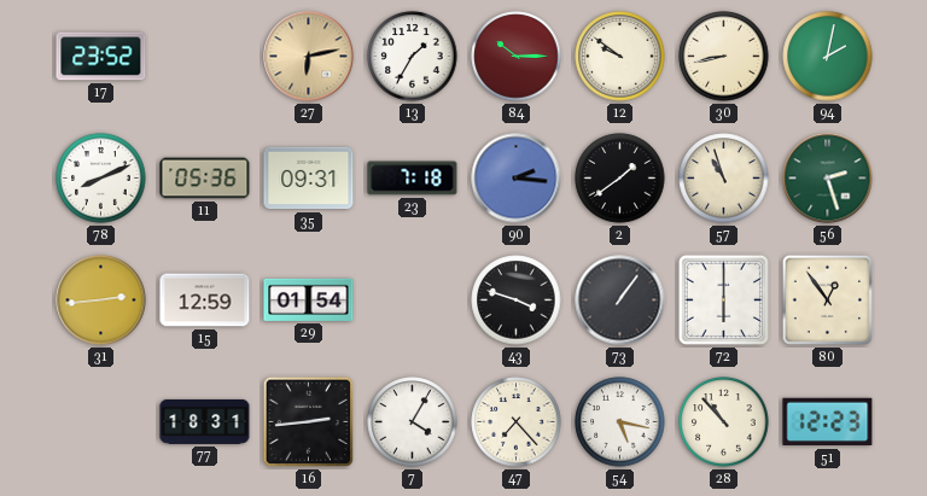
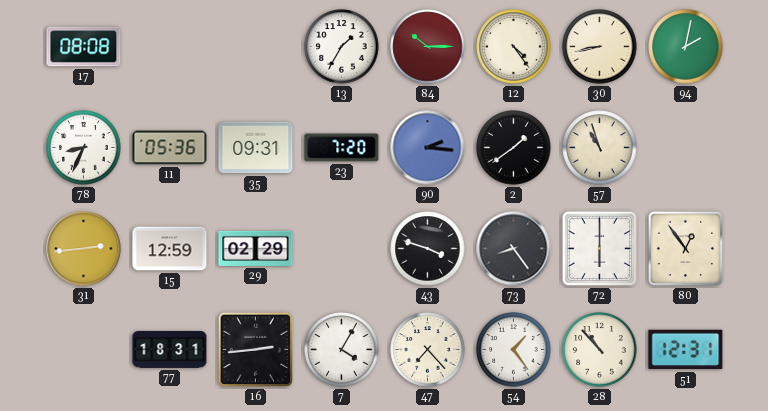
17: 23:52 -> 08:08
27: 6:13 -> none
12: 9:51 -> 4:24
78: 8:11 -> 8:34
23: 7:18 -> 7:20
56: 2:27 -> none
29: 01:54 -> 02:29
73: 1:06 -> 8:24
54: 5:17 -> 1:24
51: 12:23 -> 12:31
